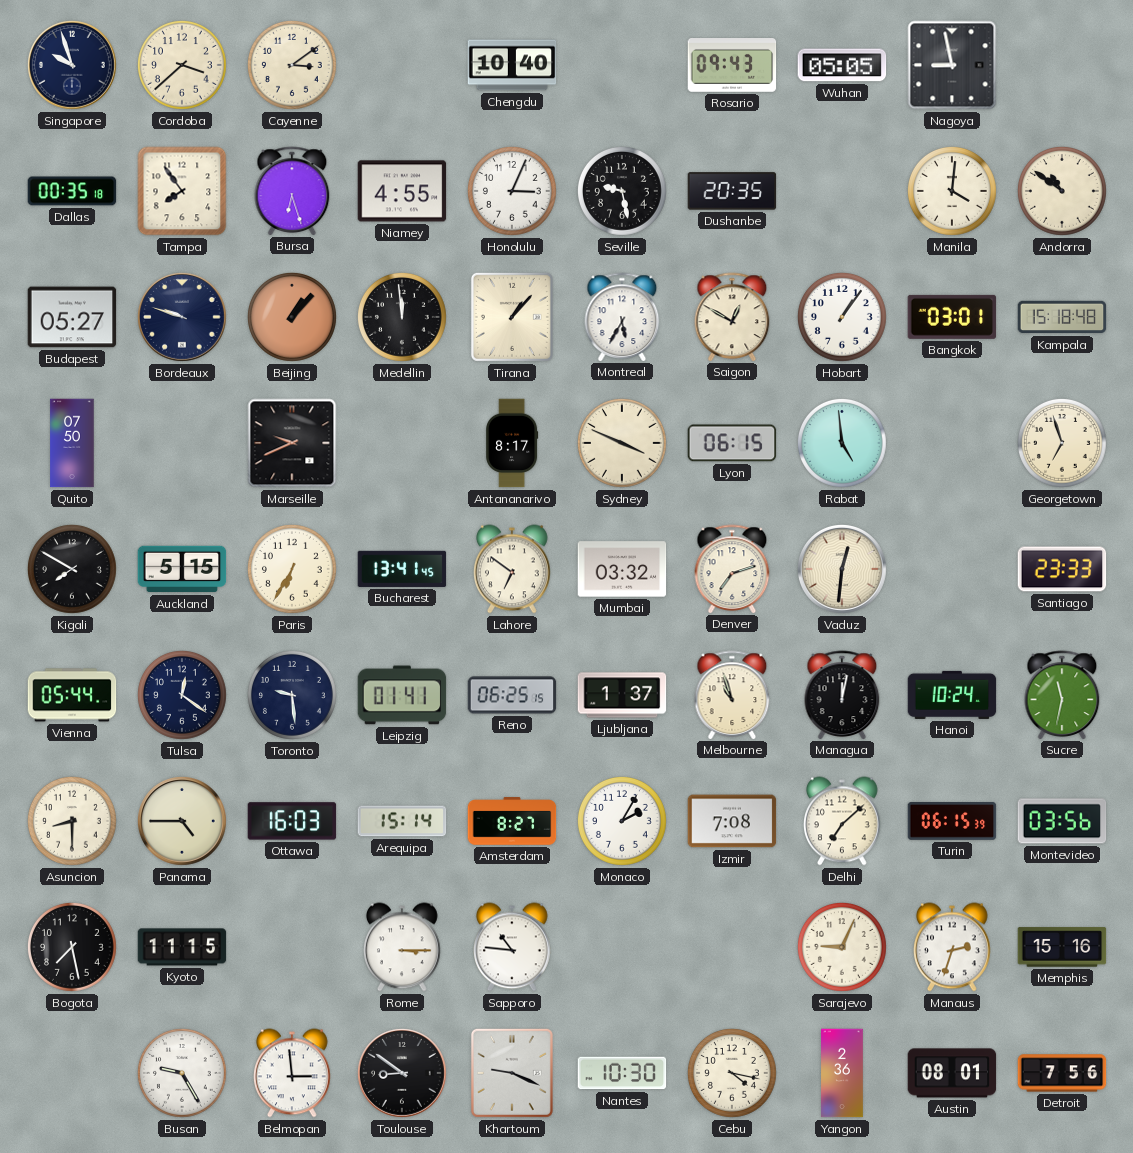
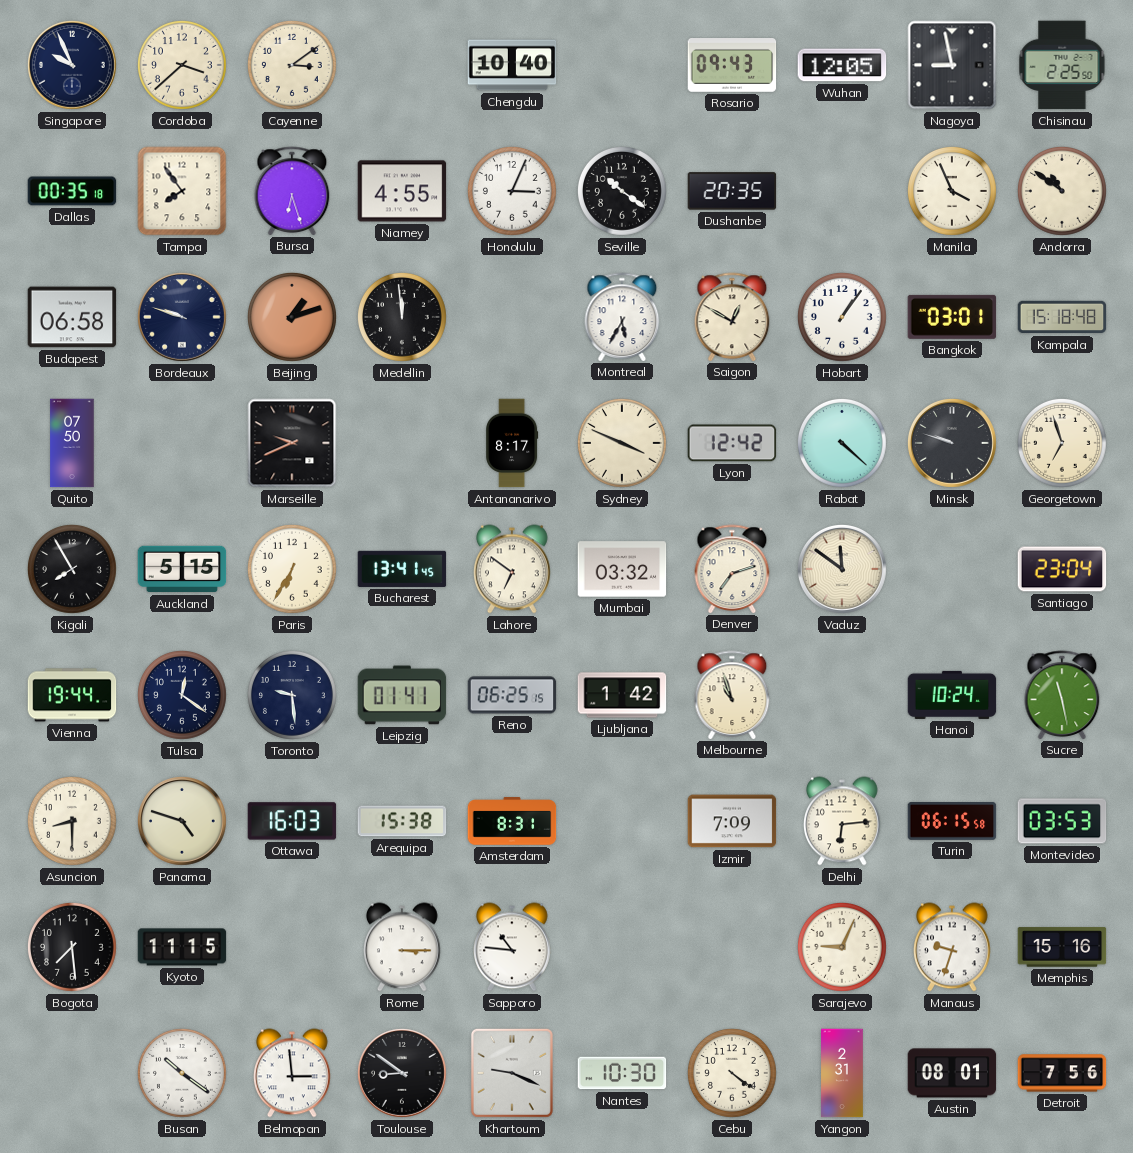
Singapore: 9:57 -> 9:56
Wuhan: 05:05 -> 12:05
Chisinau: none -> 2:25
Seville: 9:28 -> 10:21
Manila: 4:01 -> 3:56
Budapest: 05:27 -> 06:58
Beijing: 1:07 -> 1:12
Tirana: 1:07 -> none
Lyon: 06:15 -> 12:42
Rabat: 4:59 -> 4:22
Minsk: none -> 9:48
Kigali: 7:50 -> 7:55
Vaduz: 12:31 -> 11:51
Santiago: 23:33 -> 23:04
Vienna: 05:44 -> 19:44
Ljubljana: 1:37 -> 1:42
Managua: 12:02 -> none
Sucre: 11:32 -> 11:28
Panama: 4:45 -> 4:48
Arequipa: 15:14 -> 15:38
Amsterdam: 8:27 -> 8:31
Monaco: 2:05 -> none
Izmir: 7:08 -> 7:09
Delhi: 7:08 -> 6:14
Turin: 06:15:39 -> 06:15:58
Montevideo: 03:56 -> 03:53
Bogota: 7:28 -> 7:29
Manaus: 2:33 -> 9:33
Busan: 9:25 -> 10:21
Cebu: 4:17 -> 4:21
Yangon: 2:36 -> 2:31
